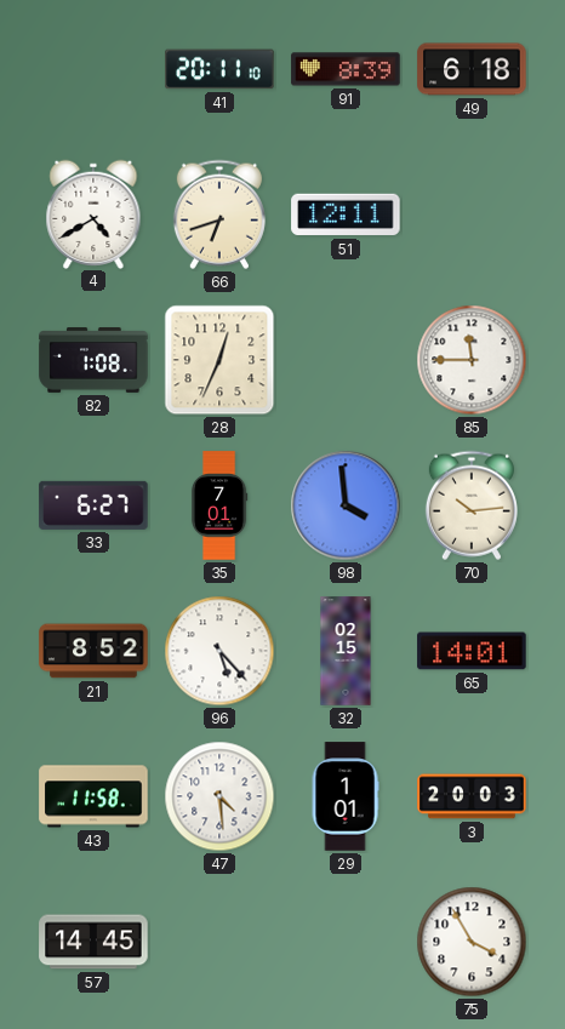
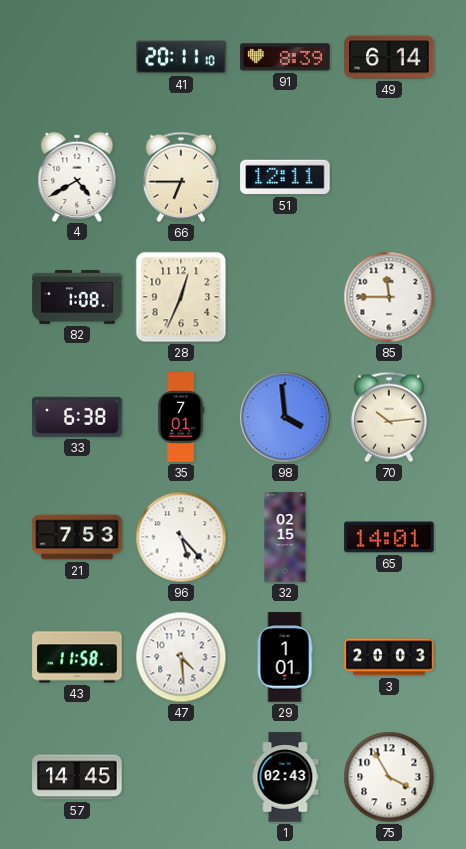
49: 6:18 -> 6:14
66: 6:42 -> 6:45
33: 6:27 -> 6:38
21: 8:52 -> 7:53
1: none -> 02:43
